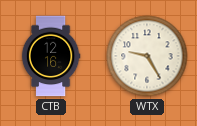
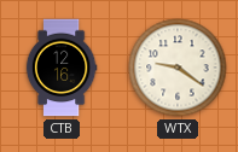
WTX: 9:25 -> 9:21
